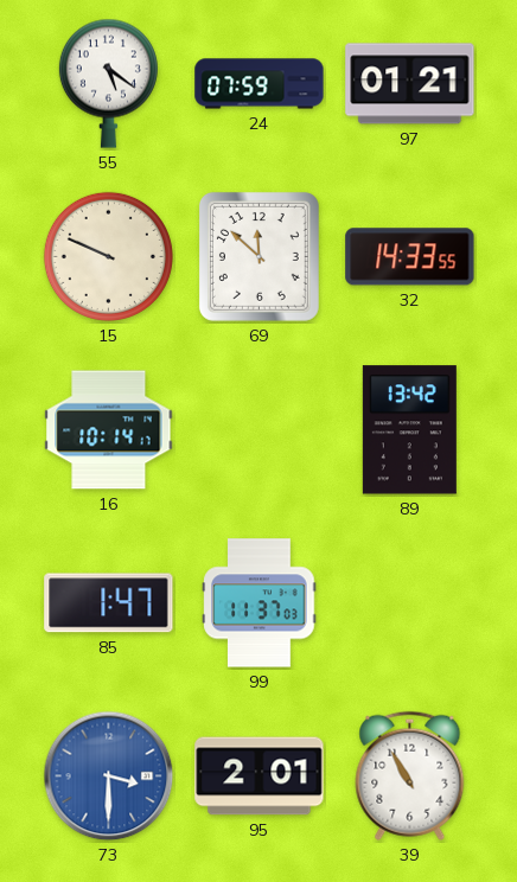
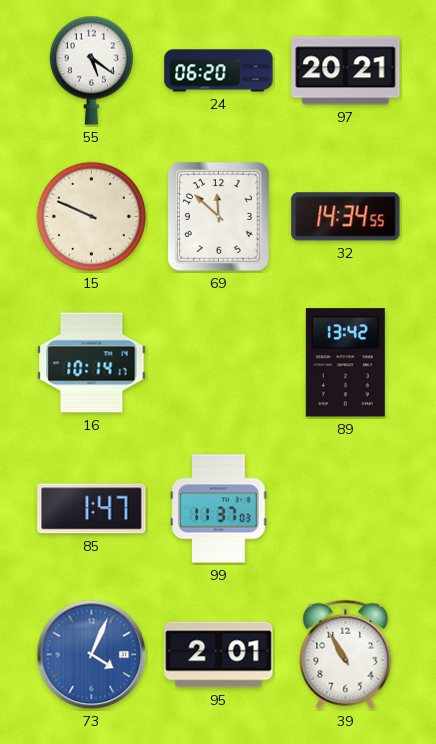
24: 07:59 -> 06:20
97: 01:21 -> 20:21
32: 14:33 -> 14:34
73: 3:30 -> 4:04
